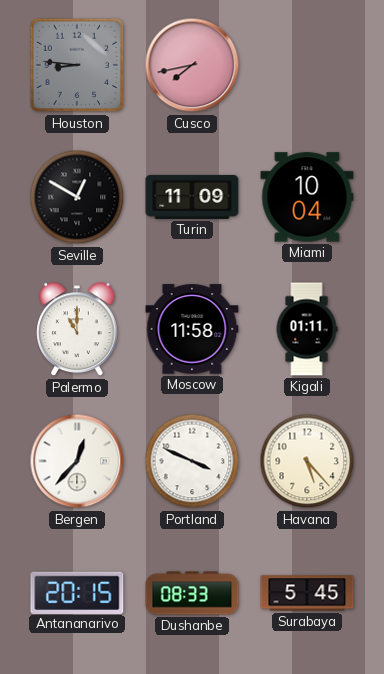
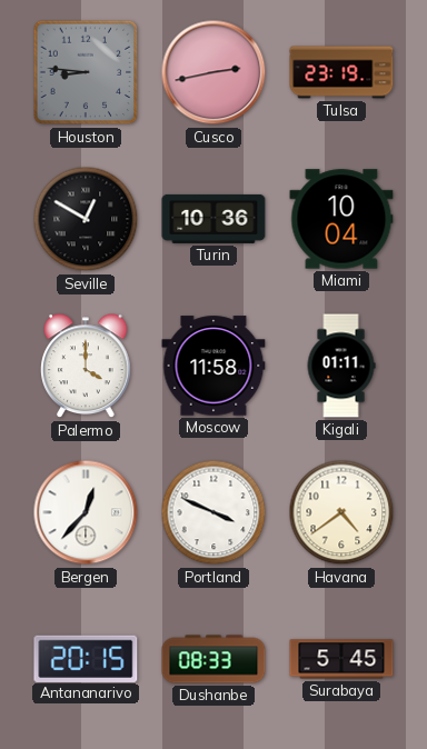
Cusco: 7:43 -> 2:43
Tulsa: none -> 23:19
Turin: 11:09 -> 10:36
Palermo: 11:00 -> 4:00
Havana: 5:23 -> 4:39
